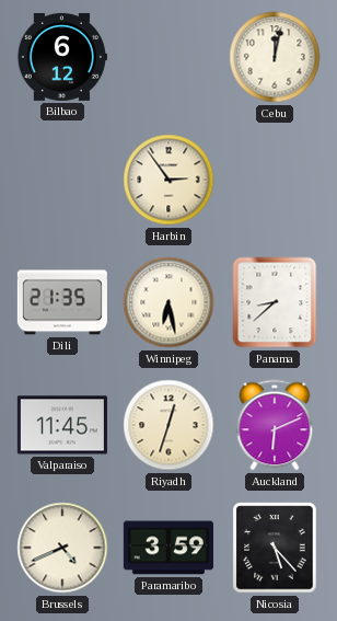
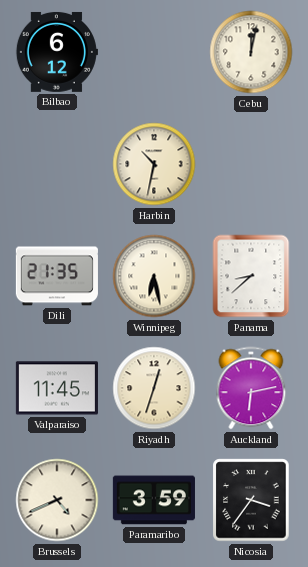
Harbin: 2:54 -> 10:32
Auckland: 6:11 -> 6:13
Nicosia: 5:23 -> 3:36
